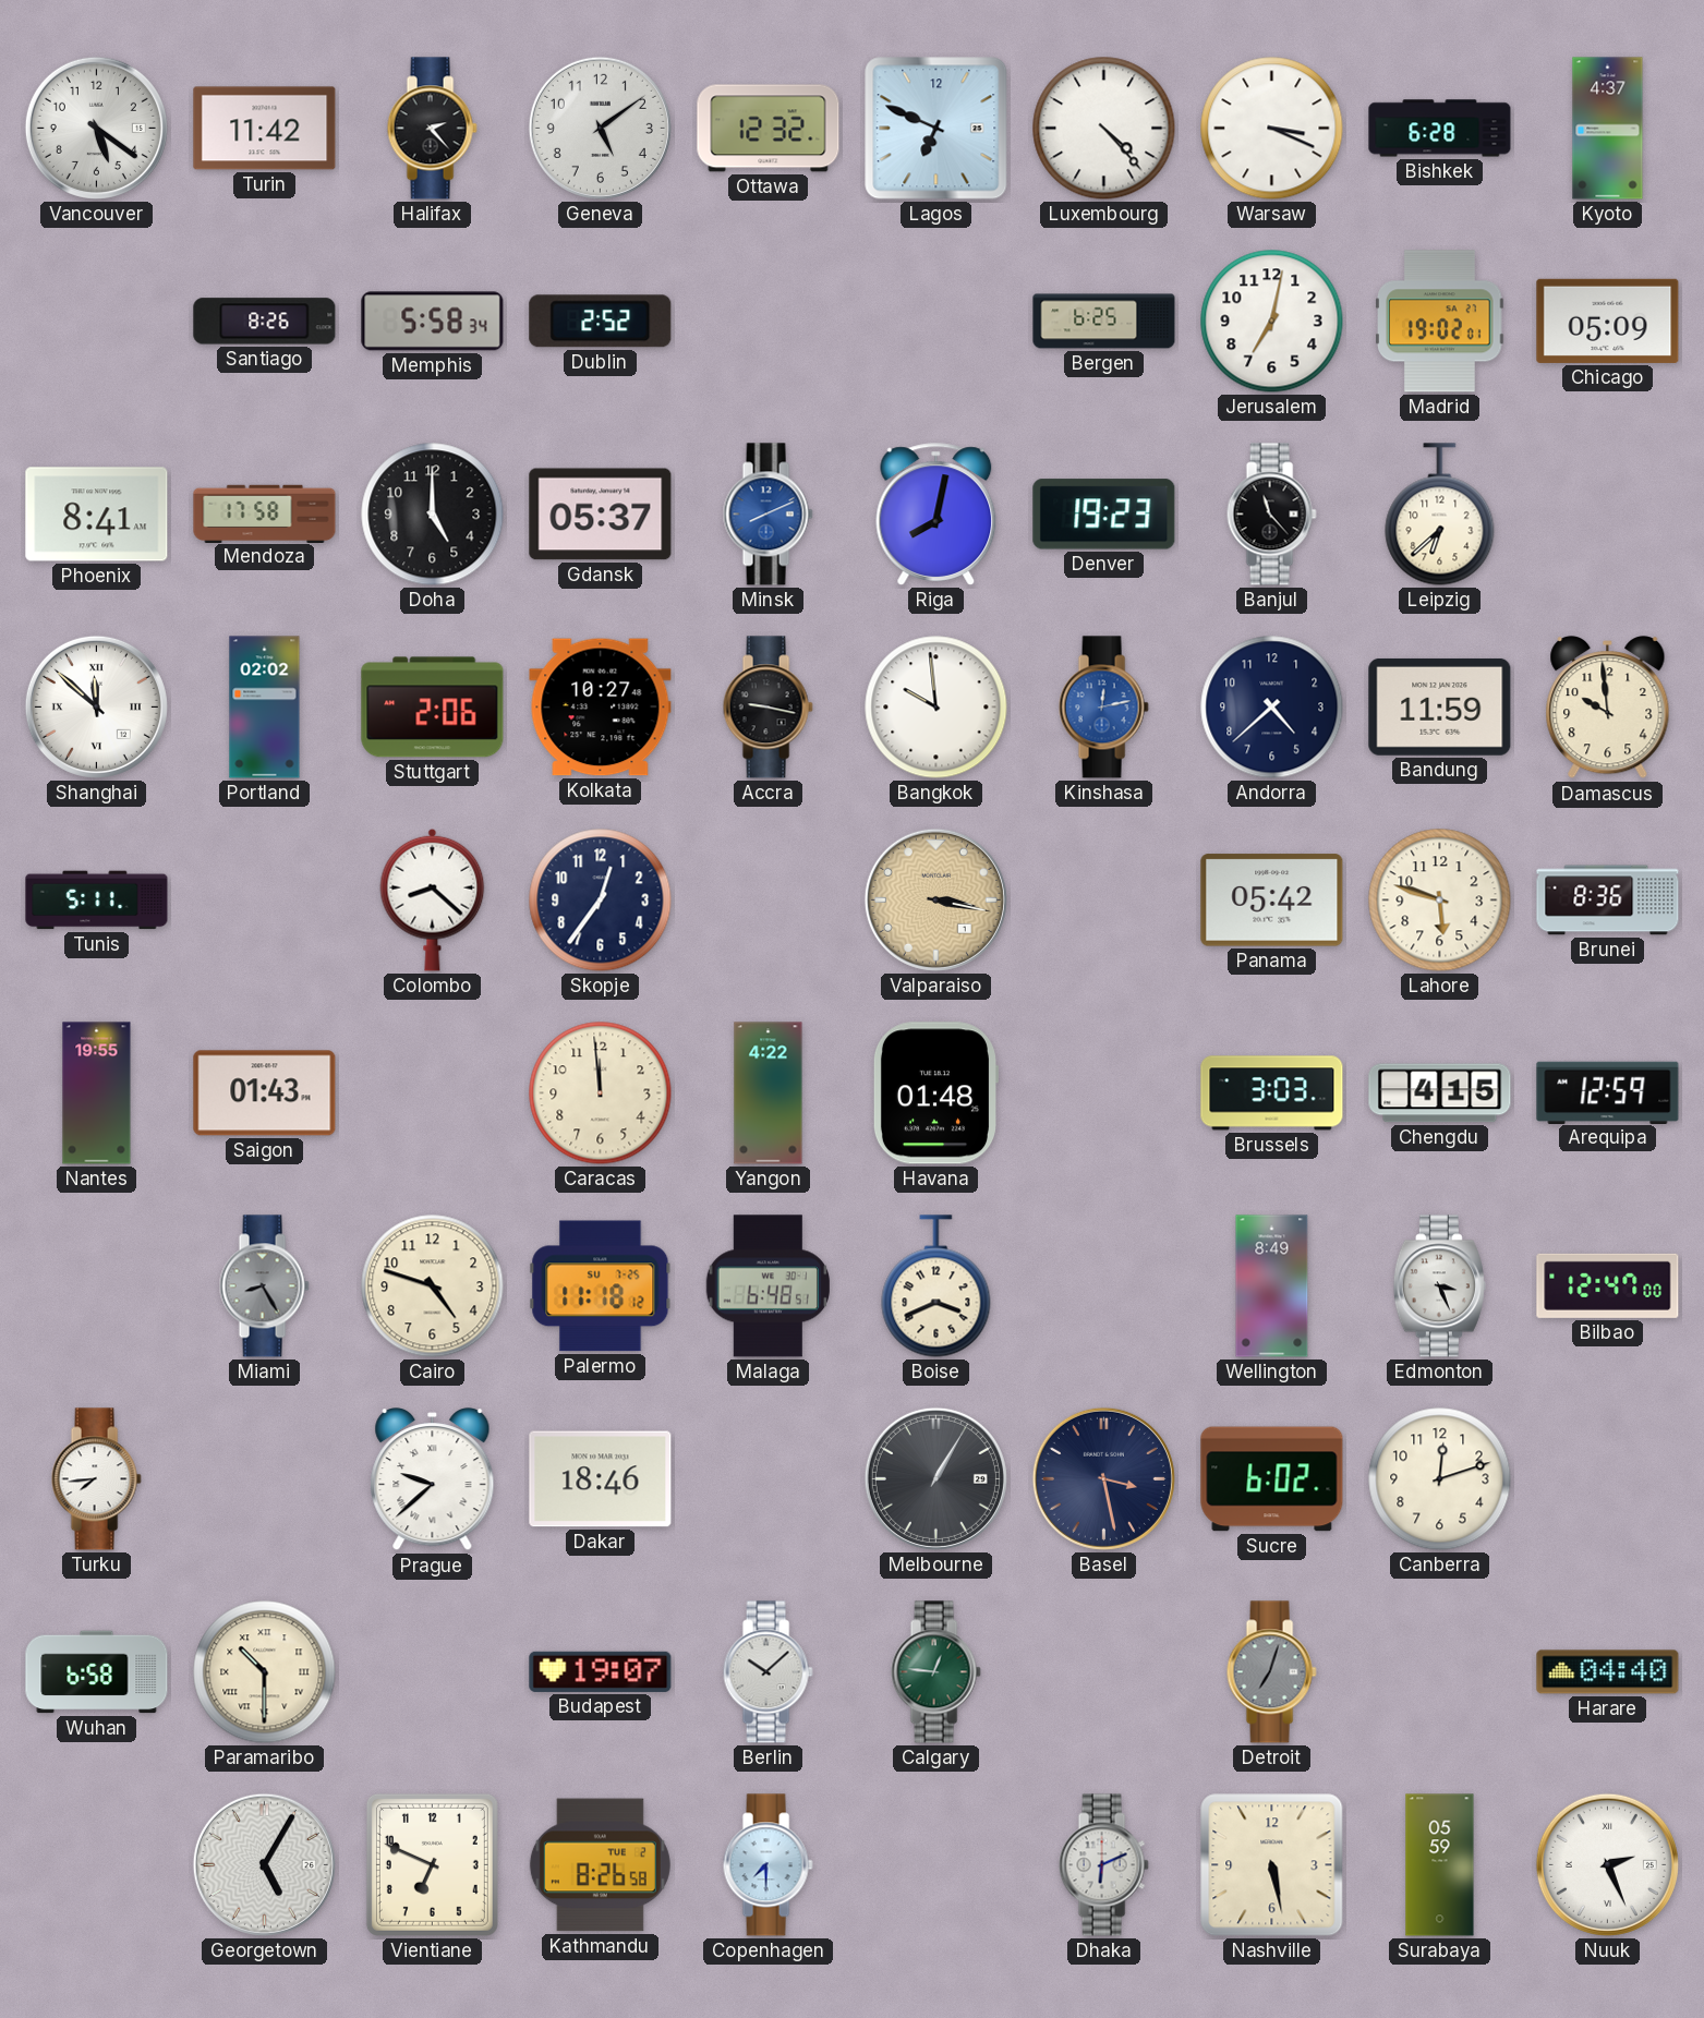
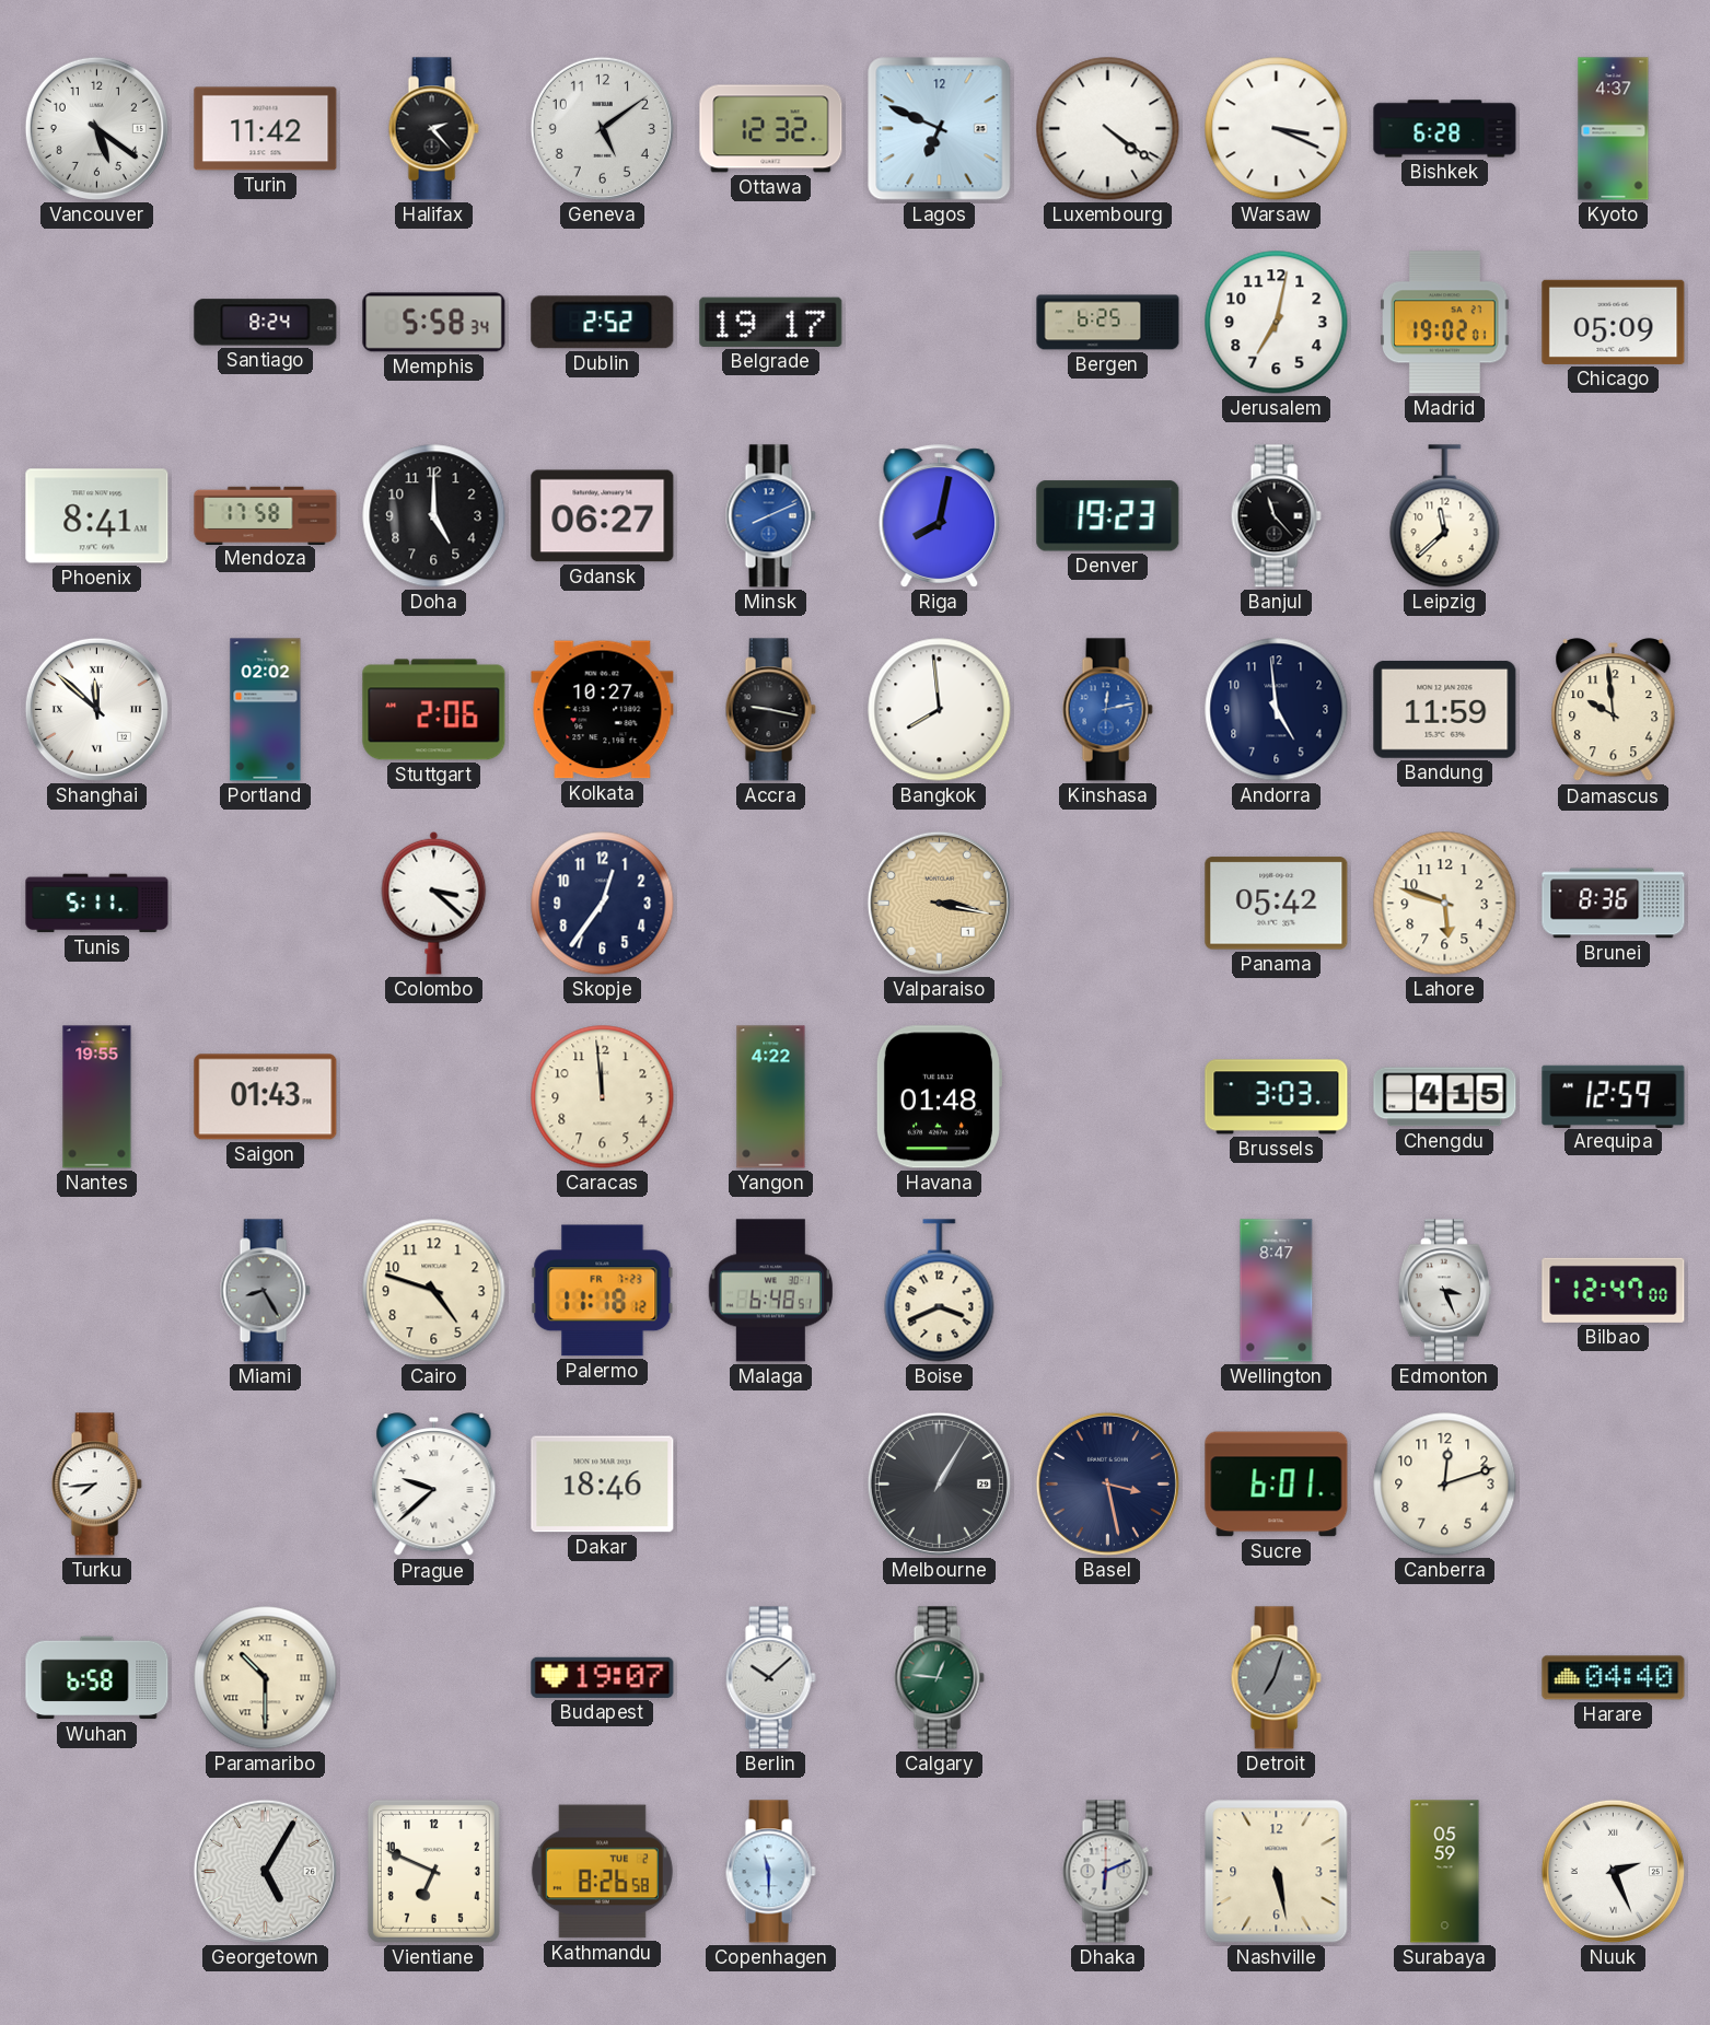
Luxembourg: 4:23 -> 4:21
Santiago: 8:26 -> 8:24
Belgrade: none -> 19:17
Gdansk: 05:37 -> 06:27
Leipzig: 6:38 -> 11:38
Bangkok: 9:59 -> 7:59
Andorra: 4:38 -> 4:59
Colombo: 8:22 -> 3:22
Palermo date: SU 7-25 -> FR 7-23
Wellington: 8:49 -> 8:47
Sucre: 6:02 -> 6:01
Copenhagen: 7:30 -> 11:30
